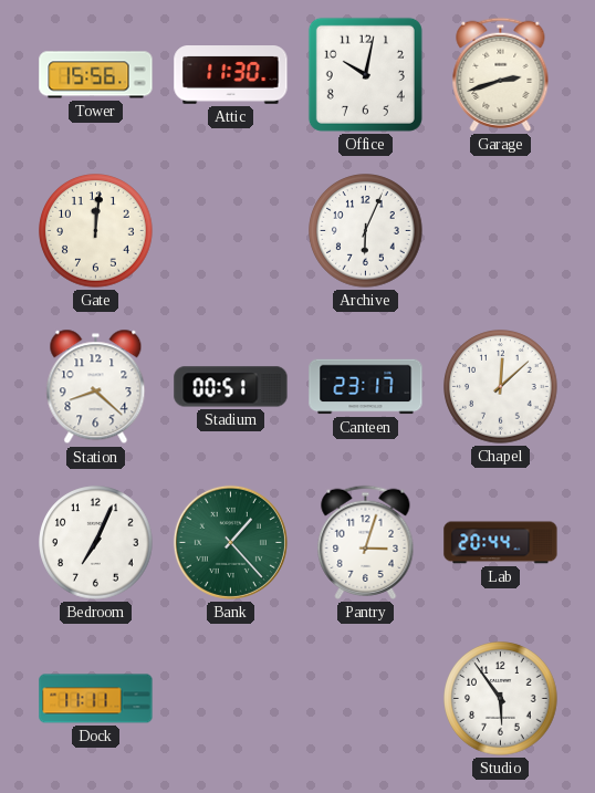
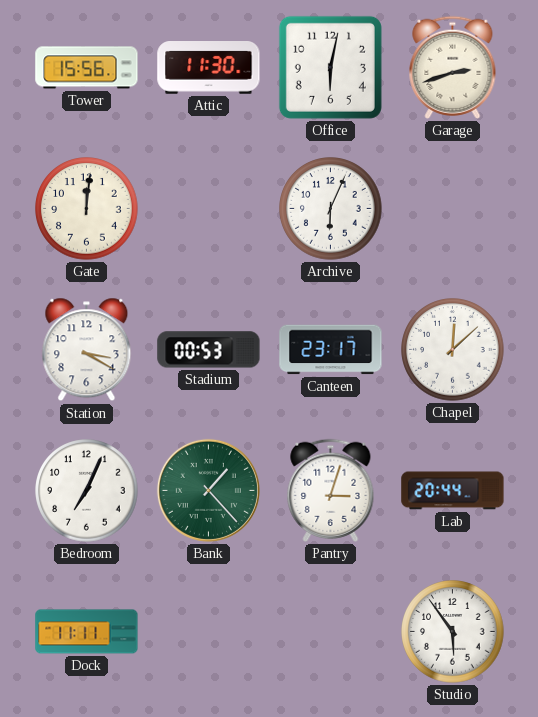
Office: 10:02 -> 6:02
Station: 8:22 -> 3:20
Stadium: 00:51 -> 00:53
